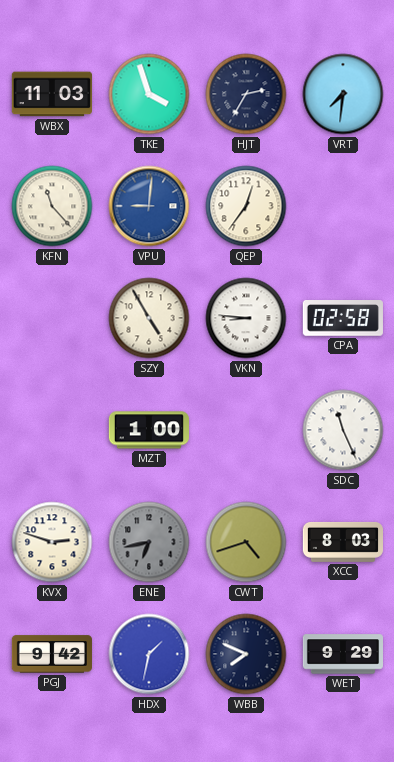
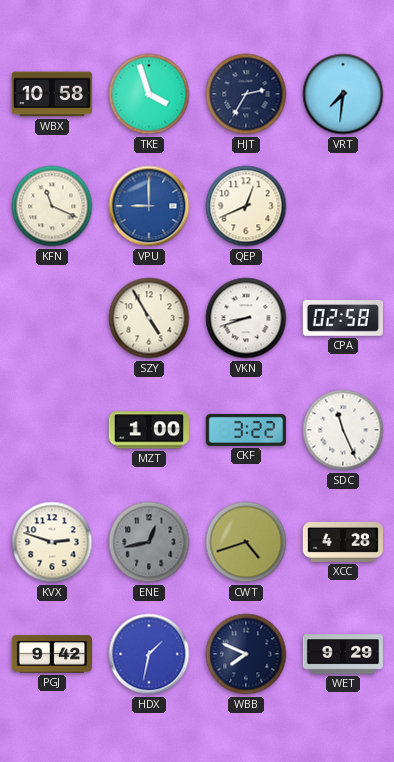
WBX: 11:03 -> 10:58
KFN: 11:23 -> 11:19
VPU: 9:01 -> 9:00
QEP: 12:36 -> 12:41
VKN: 8:46 -> 8:42
CKF: none -> 3:22
ENE: 6:43 -> 12:43
XCC: 8:03 -> 4:28
